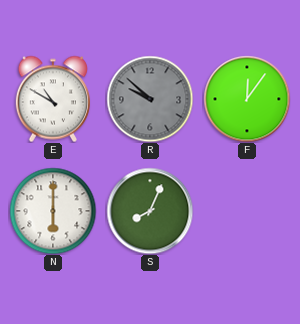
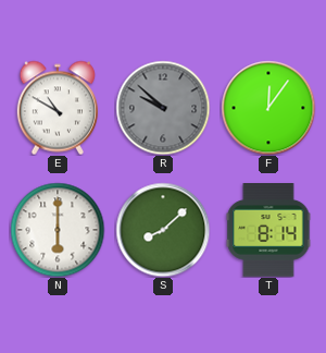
S: 8:04 -> 8:08
T: none -> 8:14
